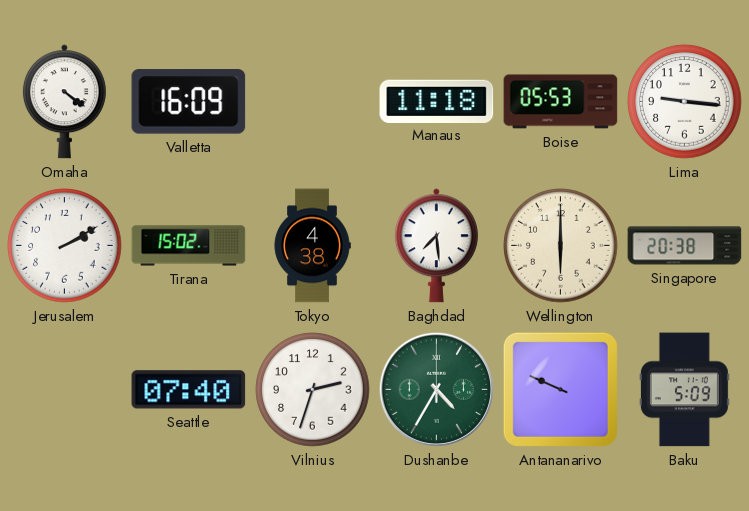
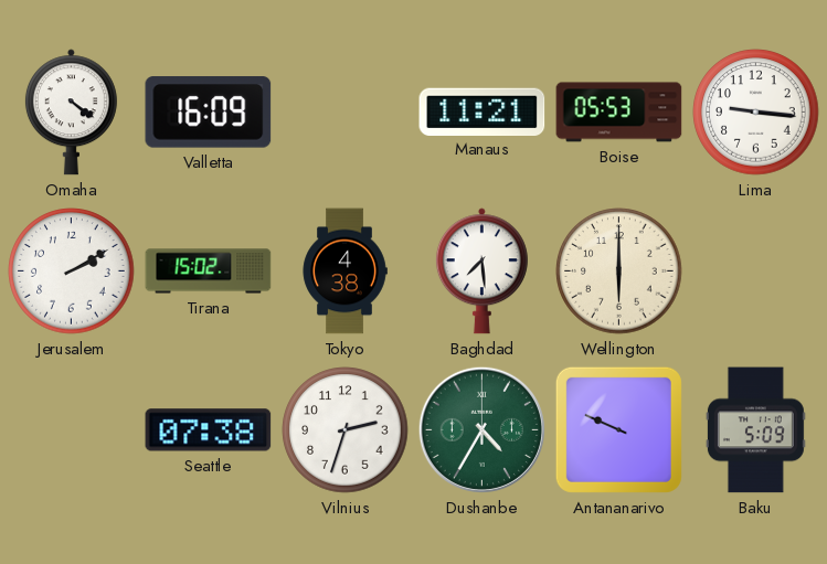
Manaus: 11:18 -> 11:21
Singapore: 20:38 -> none
Seattle: 07:40 -> 07:38
